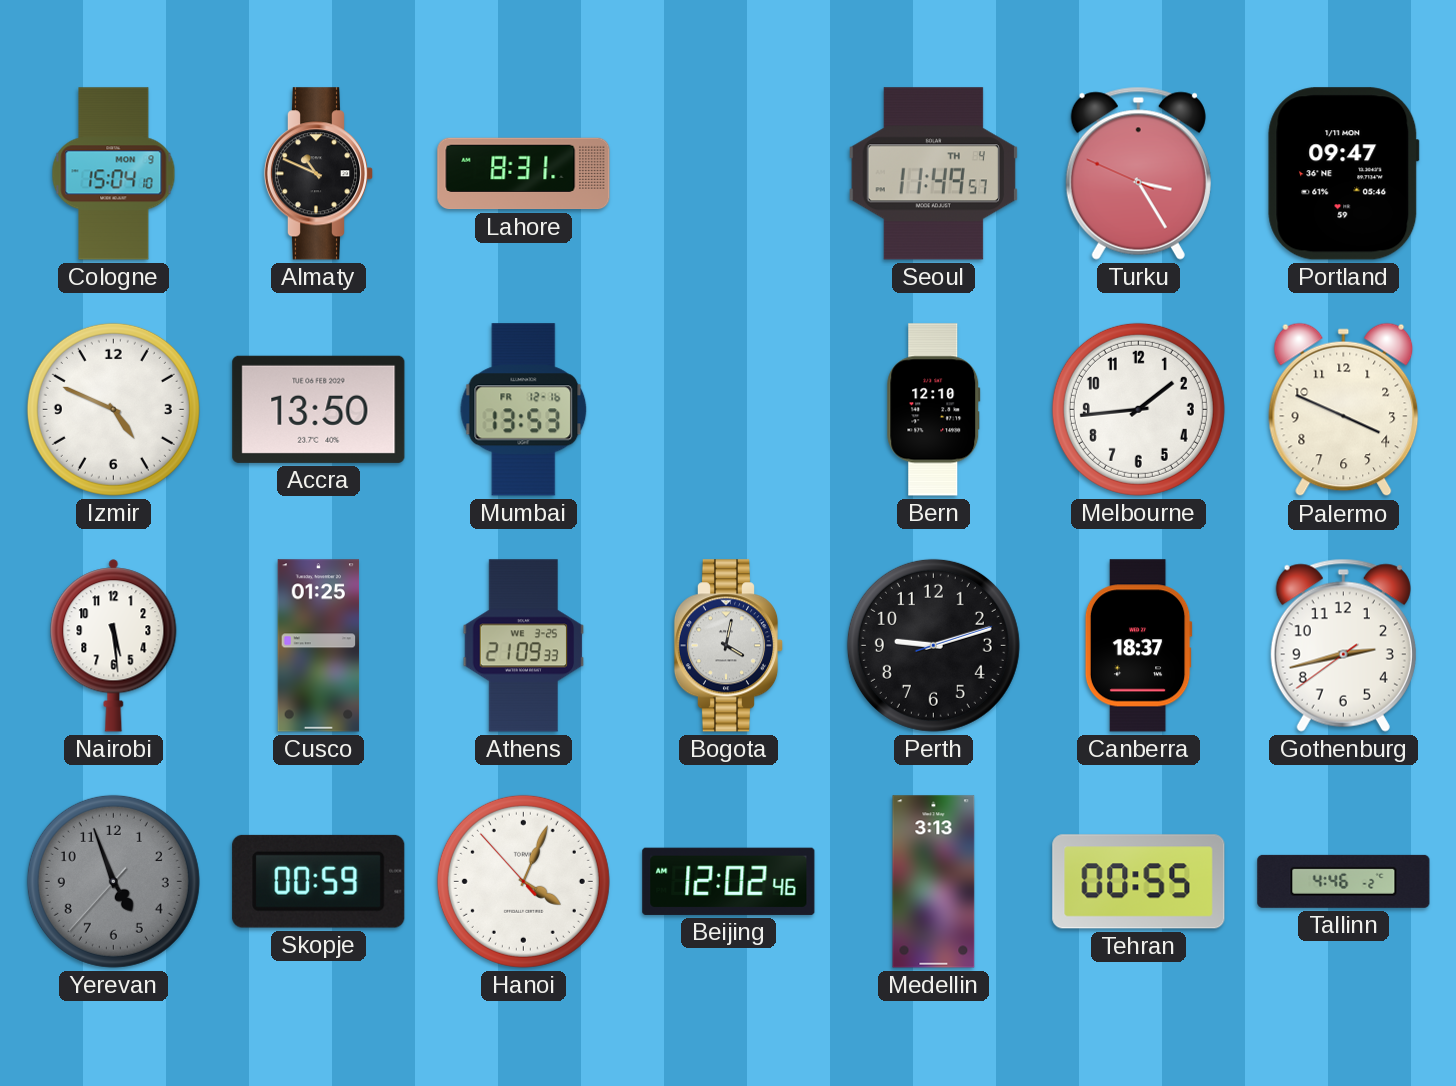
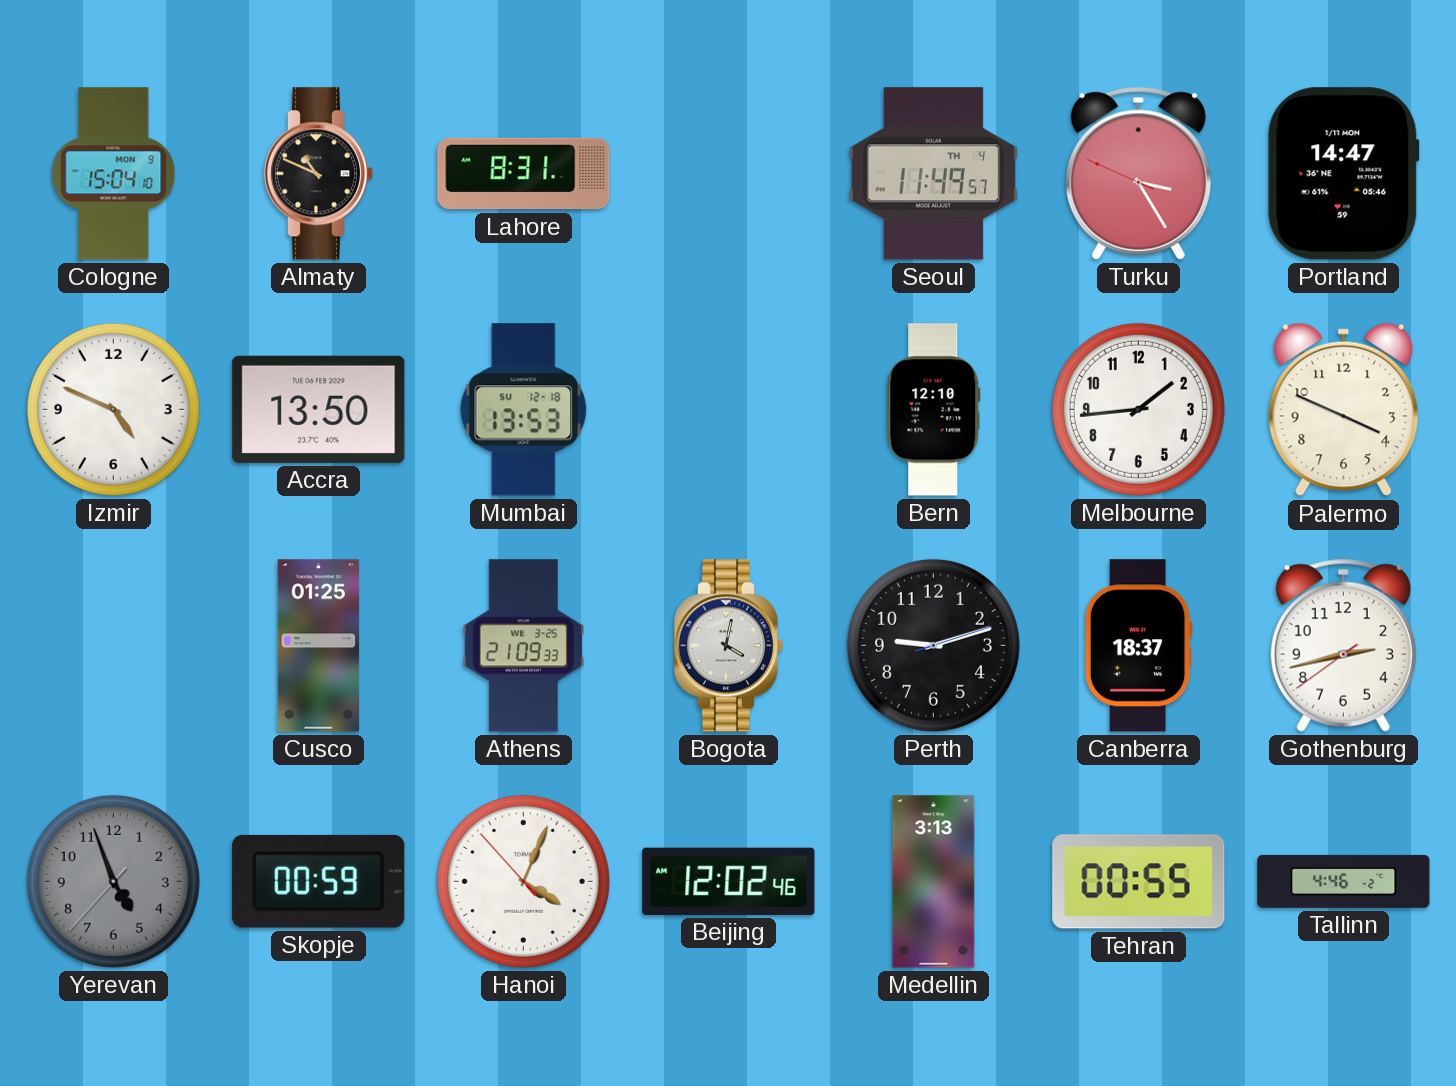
Portland: 09:47 -> 14:47
Mumbai date: FR 12-16 -> SU 12-18
Nairobi: 5:29 -> none
